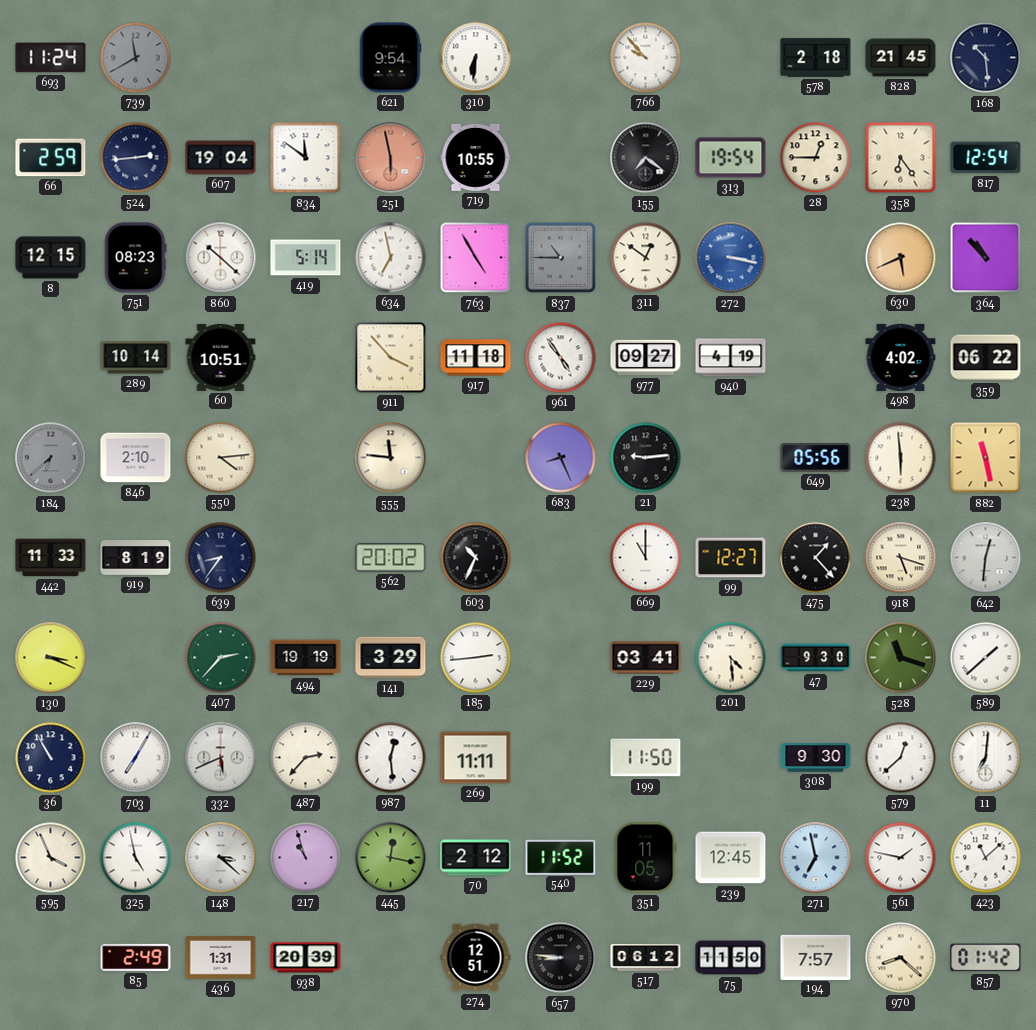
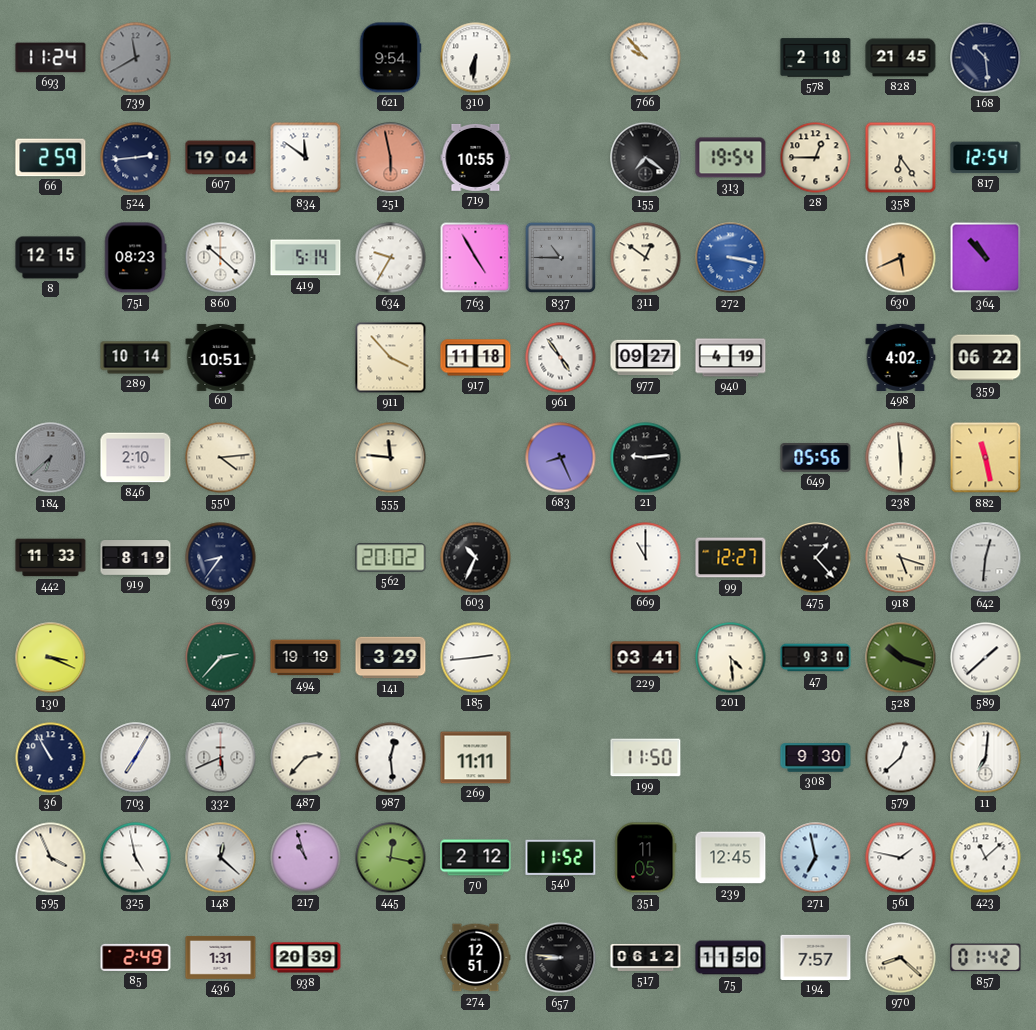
634: 6:58 -> 9:35
528: 11:18 -> 10:18
148: 3:22 -> 12:22
